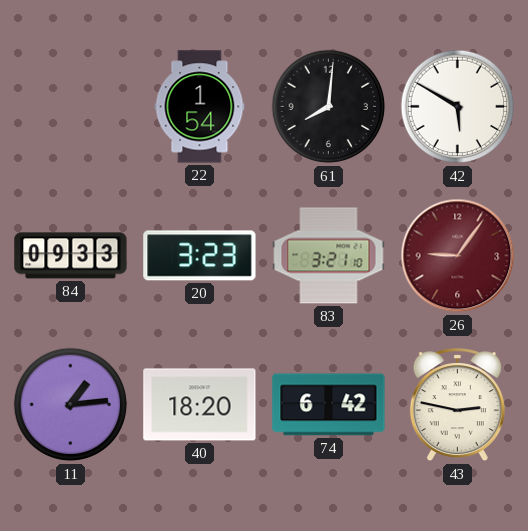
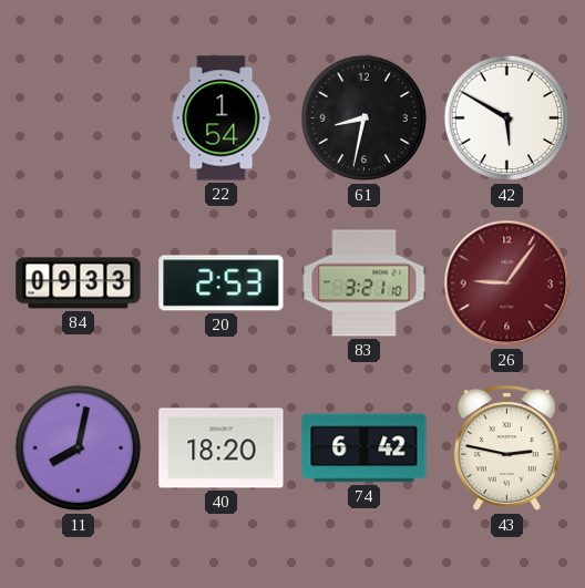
61: 8:01 -> 8:32
20: 3:23 -> 2:53
11: 1:14 -> 8:02
